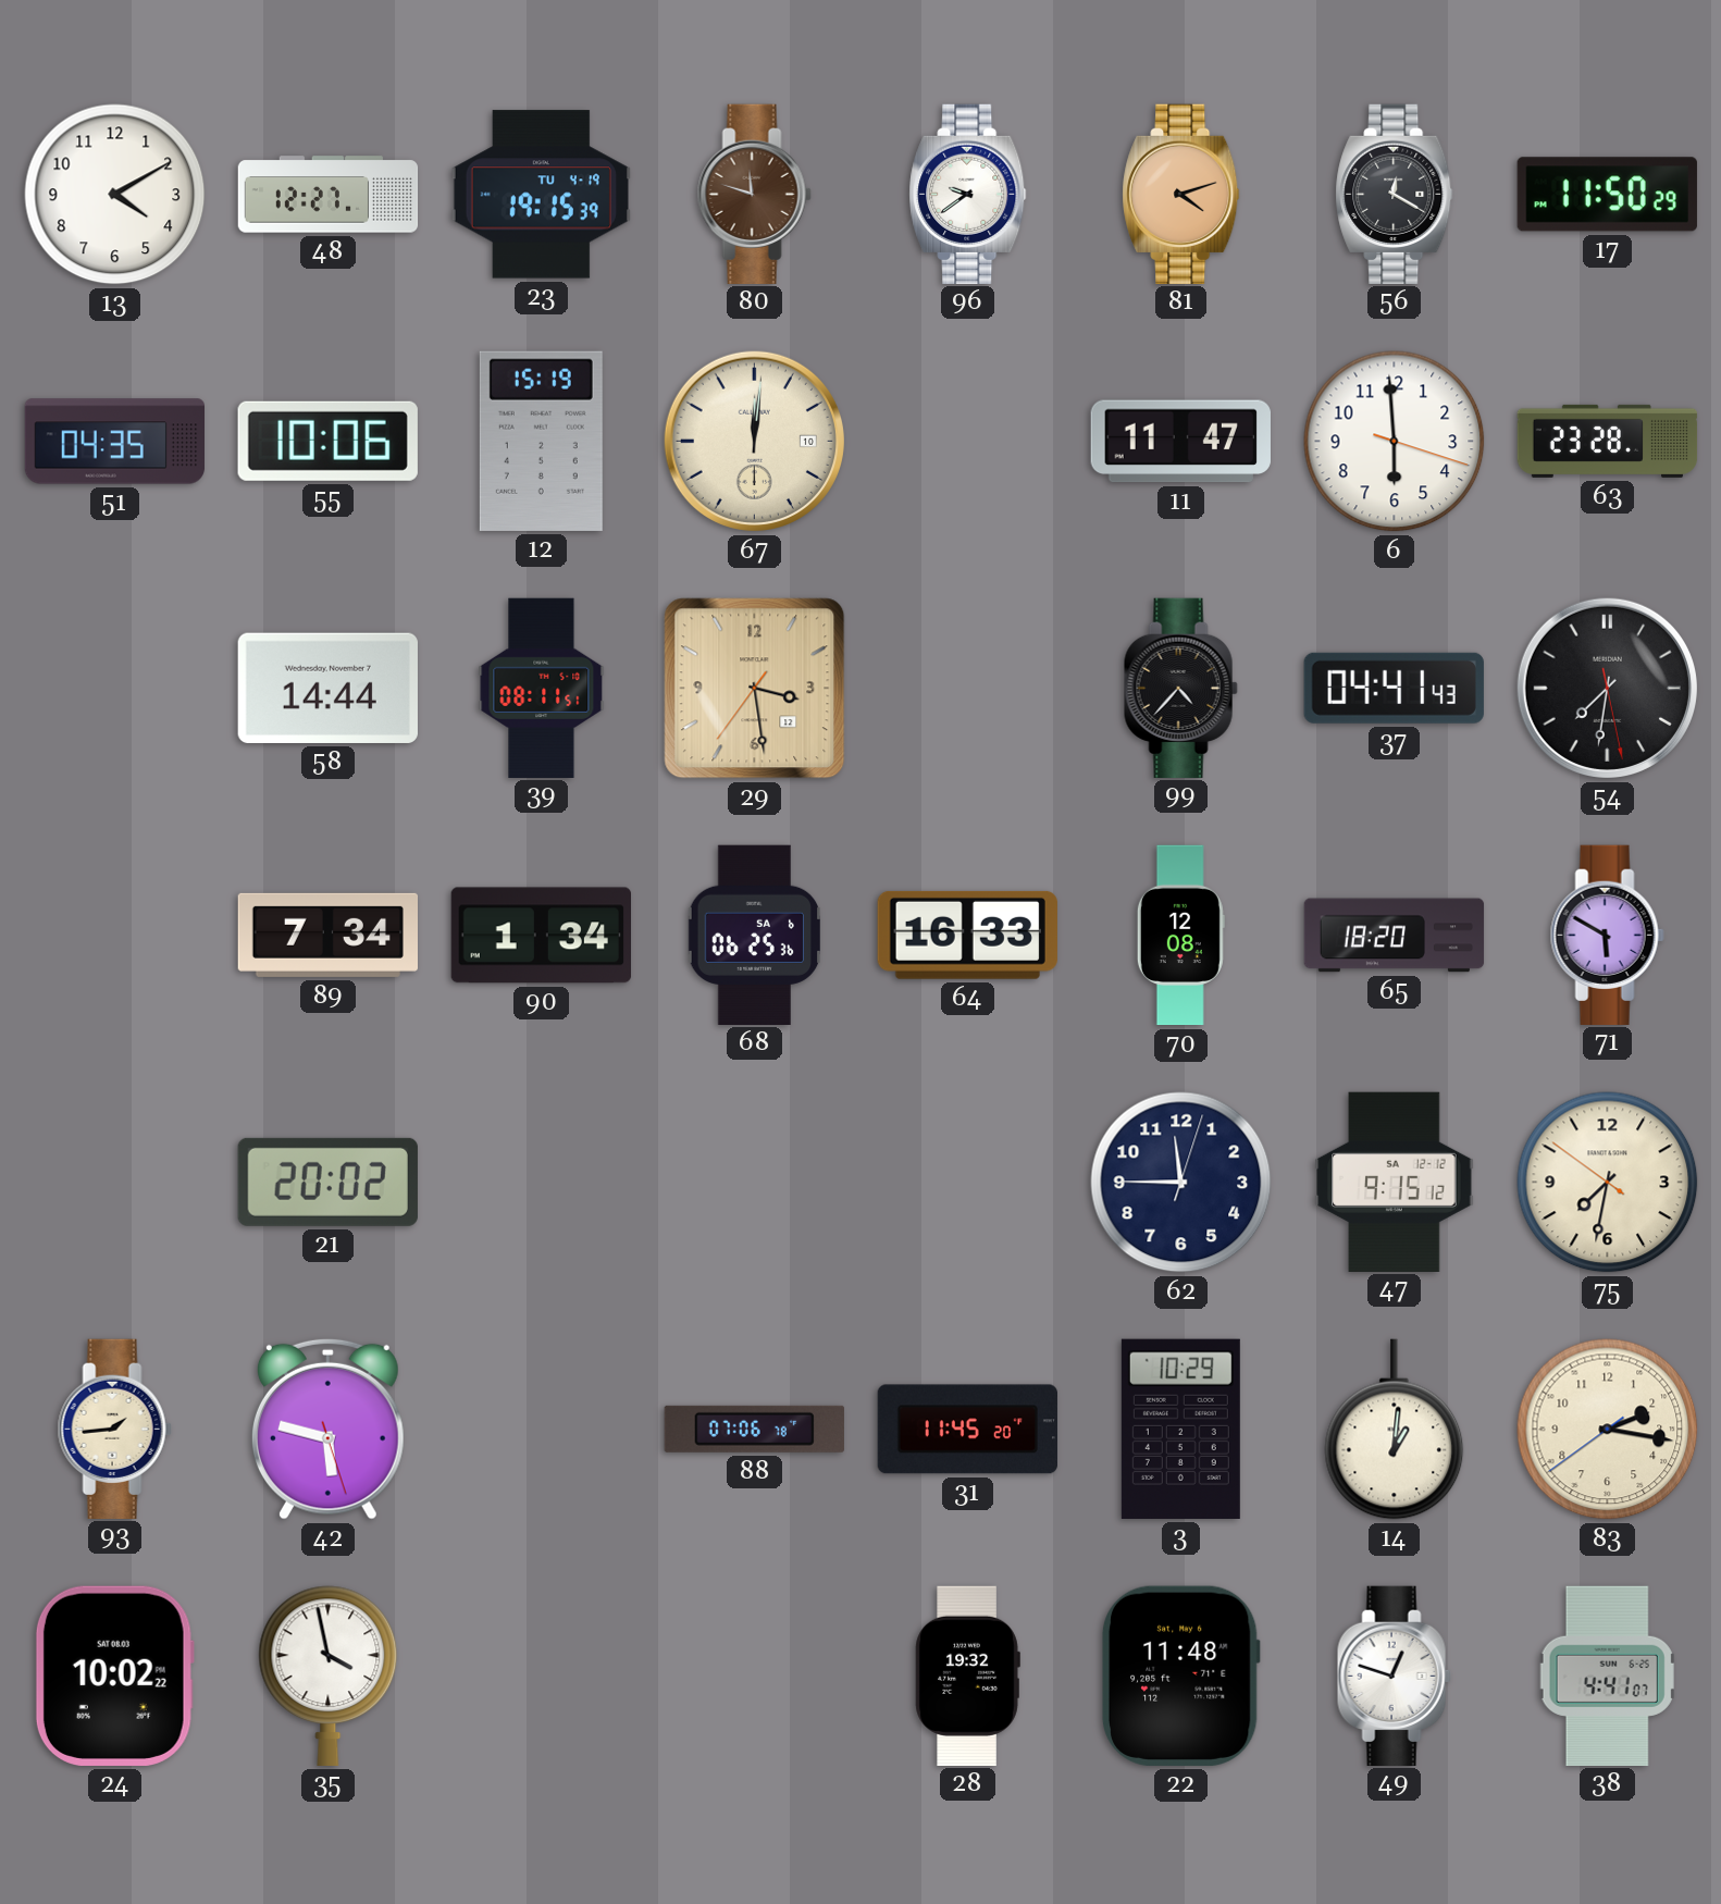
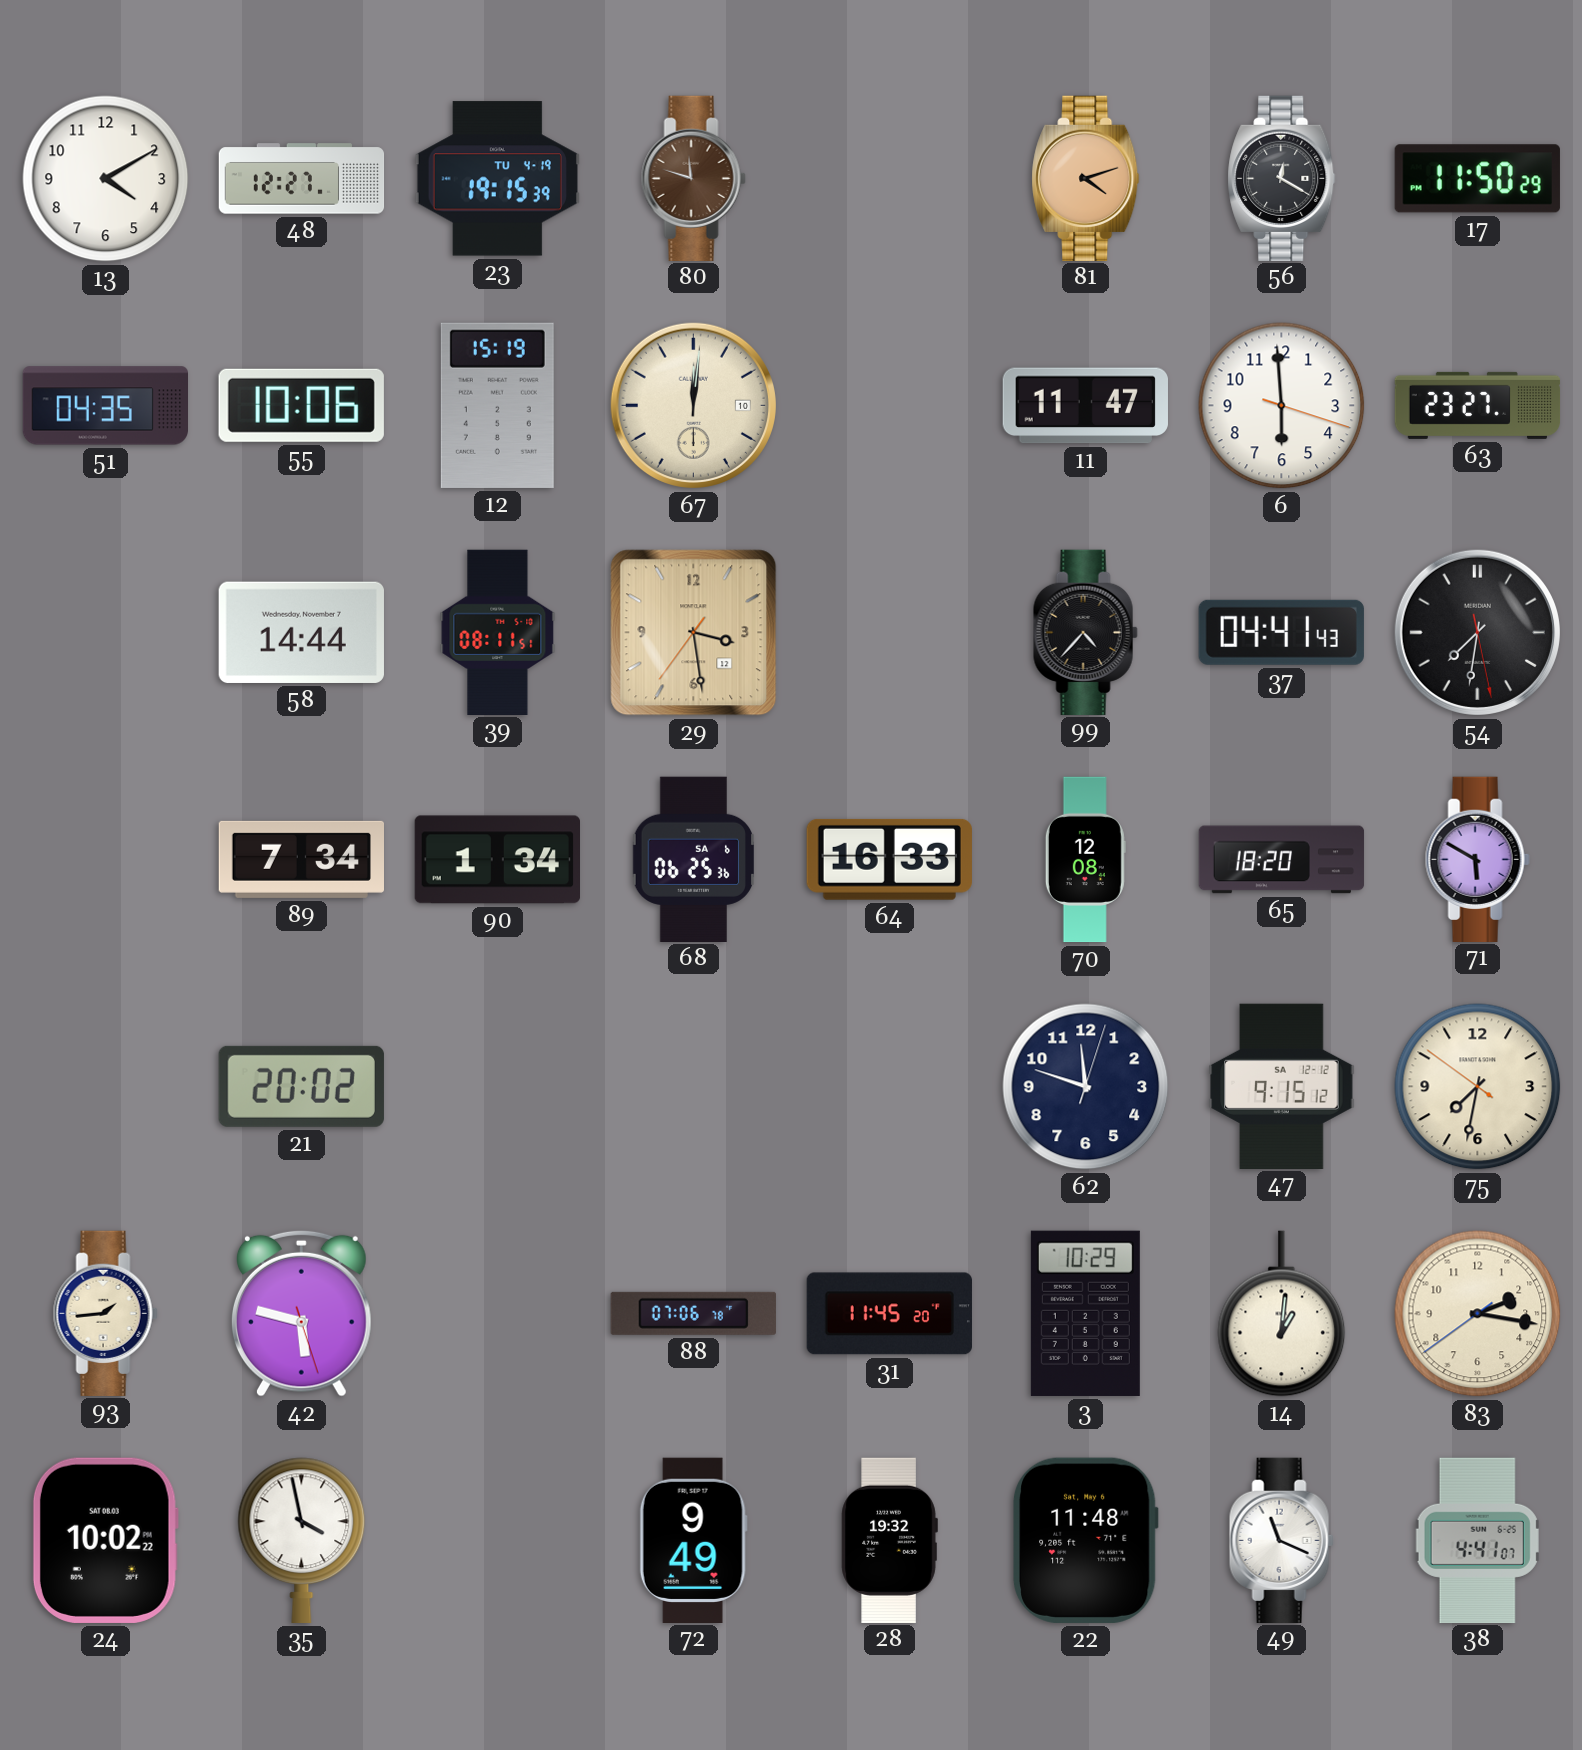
96: 9:39 -> none
63: 23:28 -> 23:27
62: 11:45 -> 11:48
72: none -> 9:49
49: 12:48 -> 11:19
